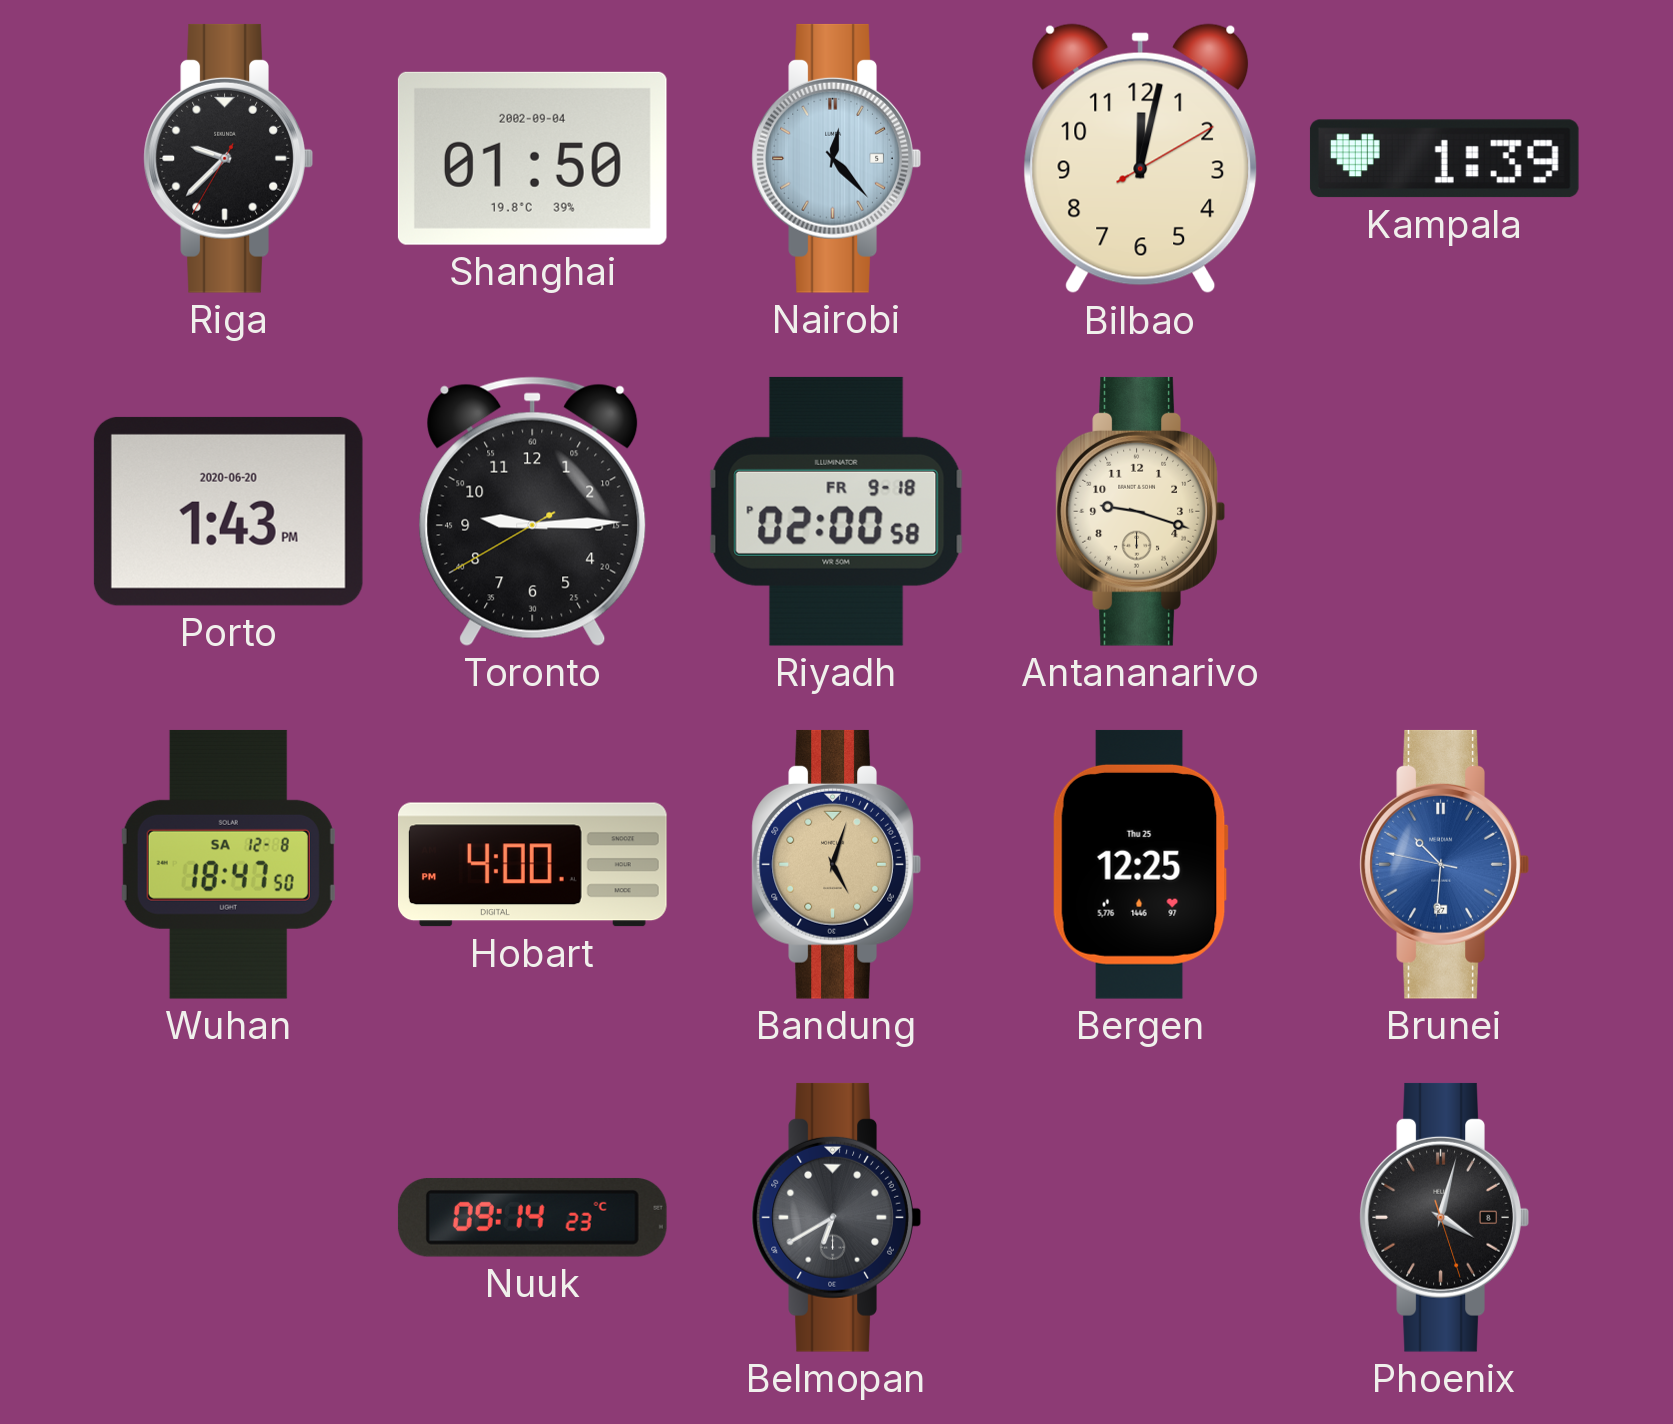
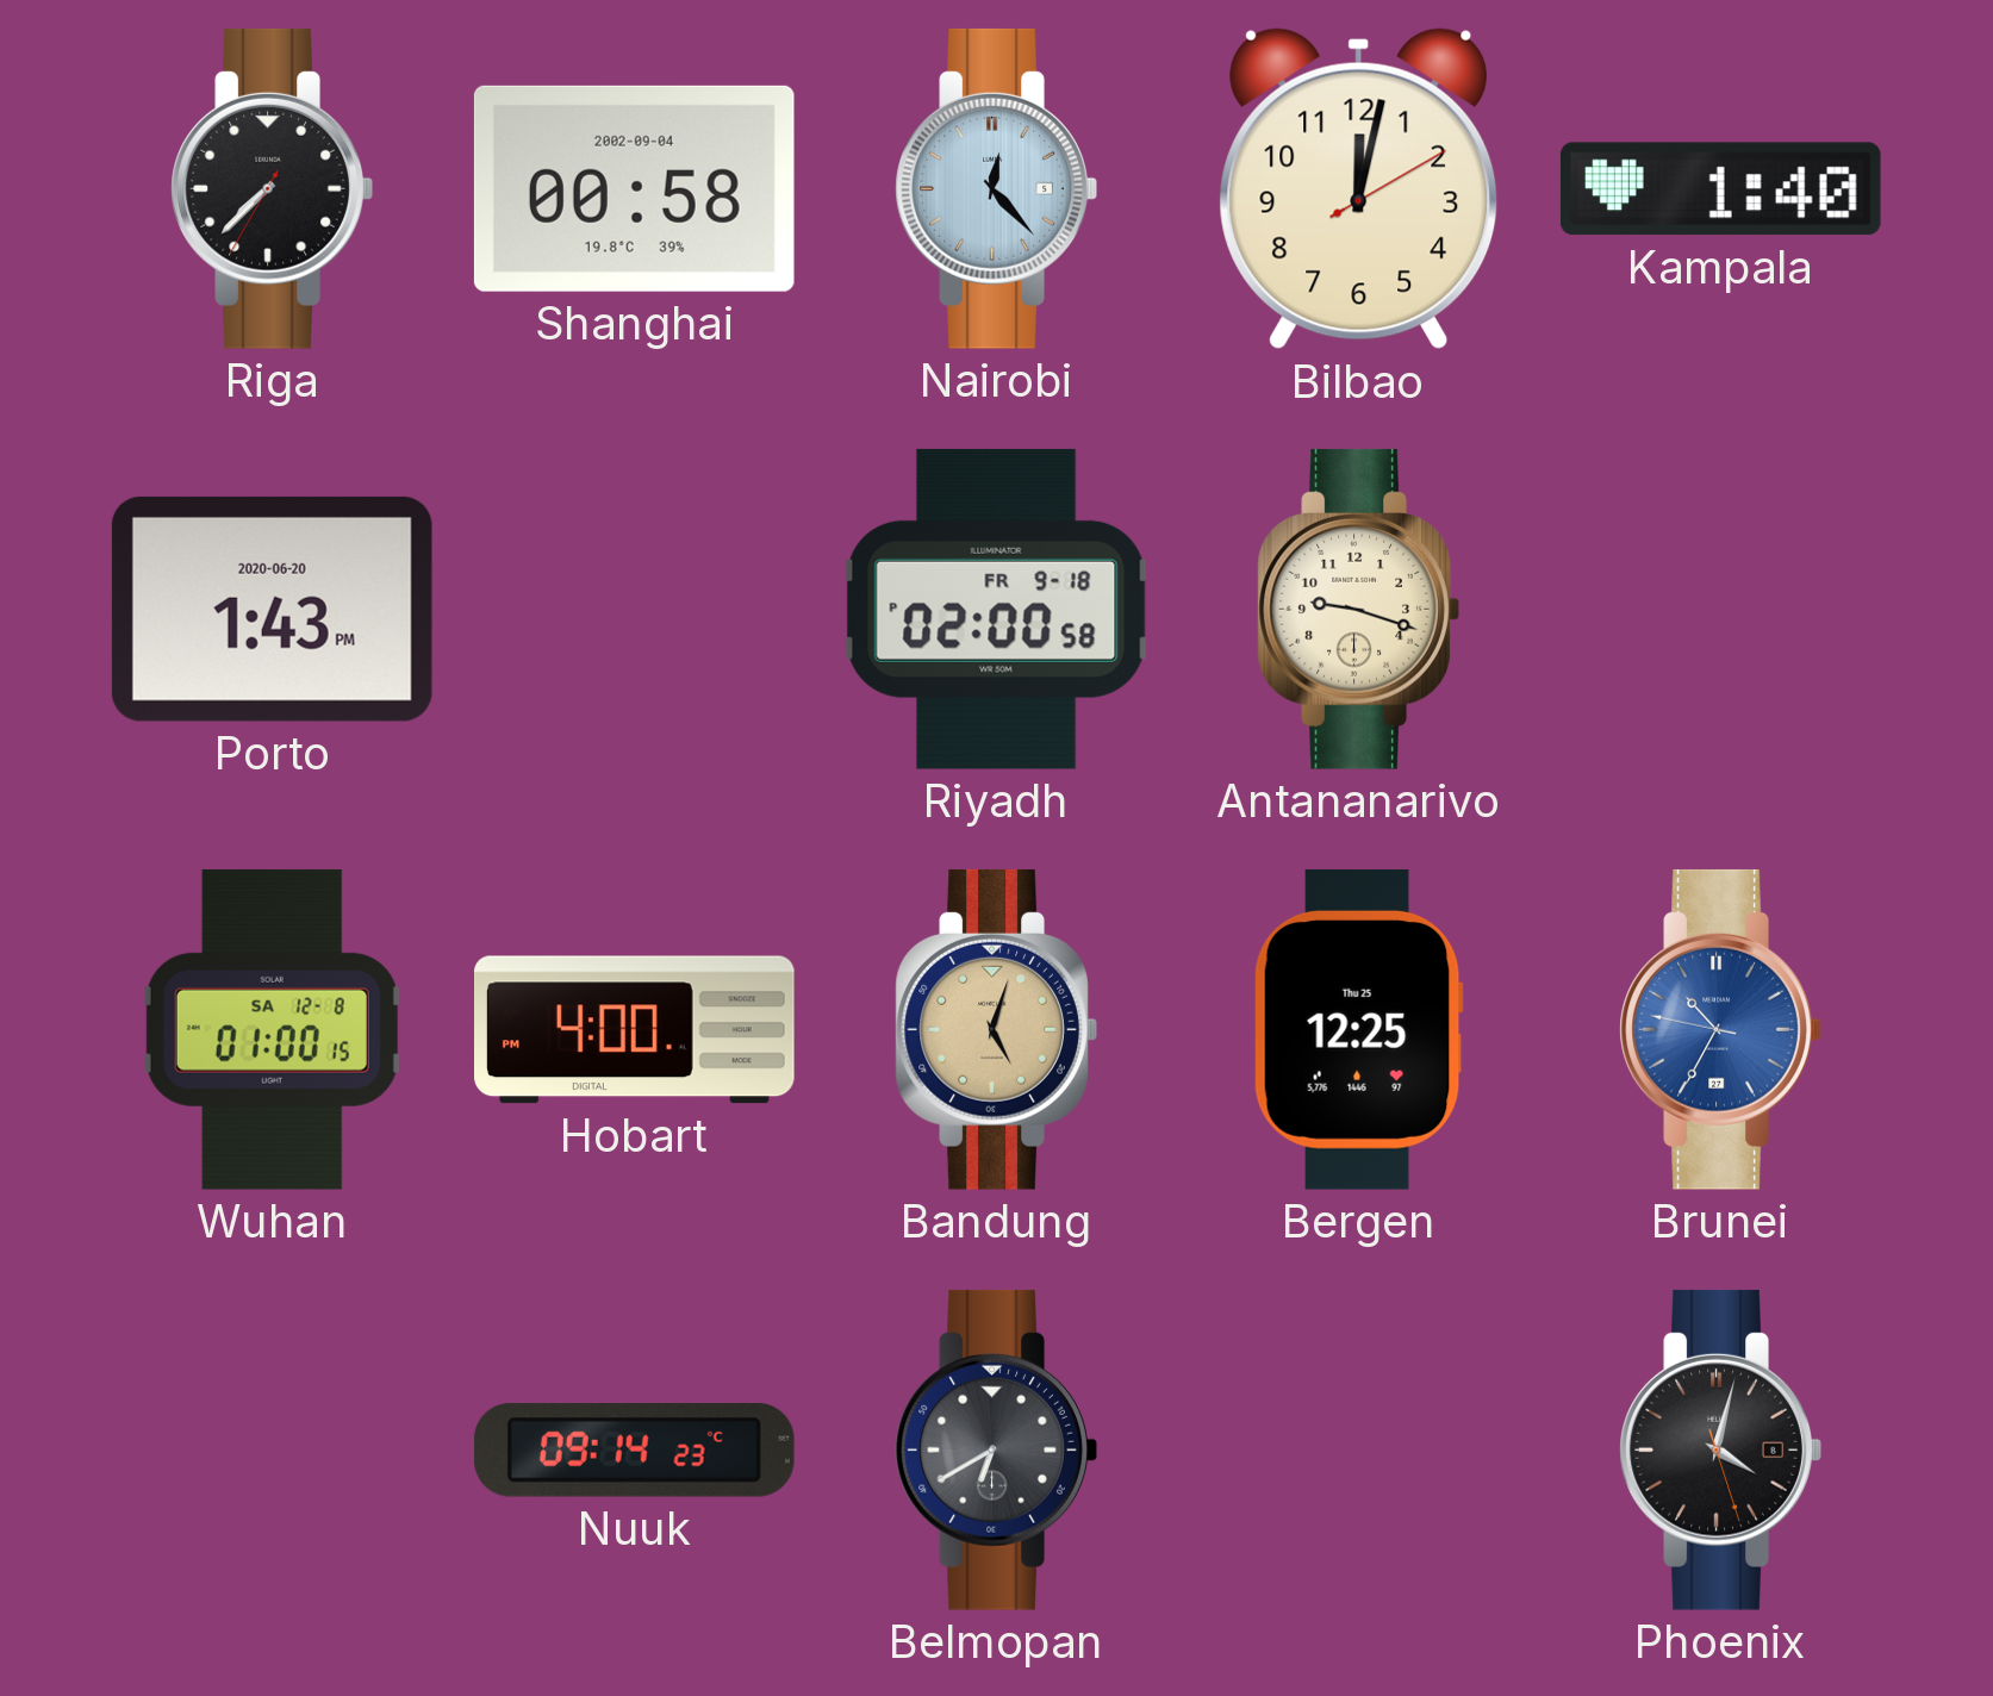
Riga: 9:37 -> 7:37
Shanghai: 01:50 -> 00:58
Kampala: 1:39 -> 1:40
Toronto: 9:14 -> none
Wuhan: 18:47 -> 01:00
Brunei: 10:30 -> 10:34
